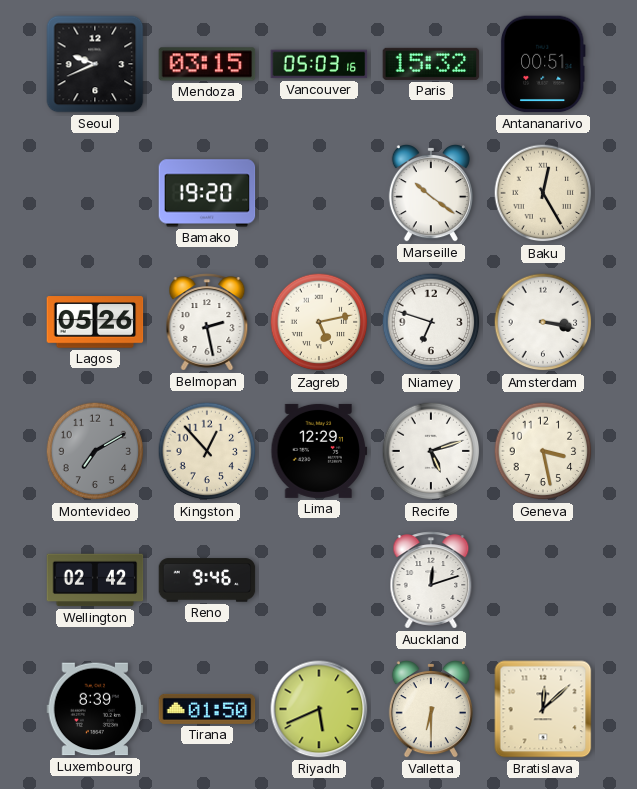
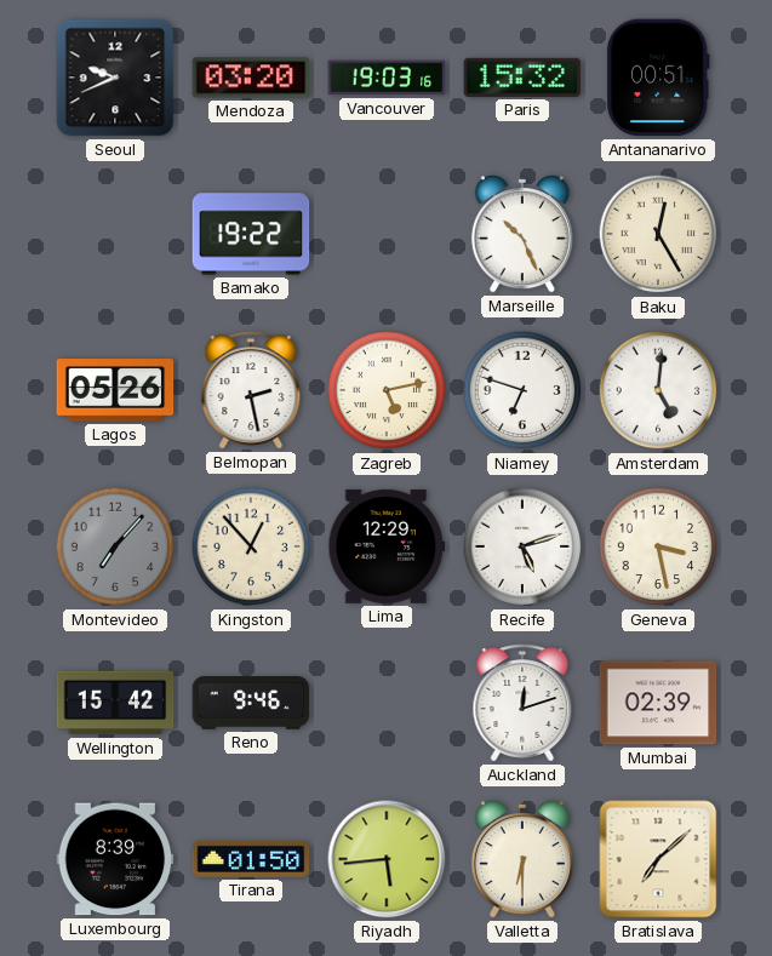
Mendoza: 03:15 -> 03:20
Vancouver: 05:03 -> 19:03
Bamako: 19:20 -> 19:22
Marseille: 10:21 -> 10:26
Amsterdam: 3:17 -> 5:01
Montevideo: 7:10 -> 7:07
Wellington: 02:42 -> 15:42
Mumbai: none -> 02:39
Riyadh: 5:41 -> 5:44
Bratislava: 12:08 -> 7:08
